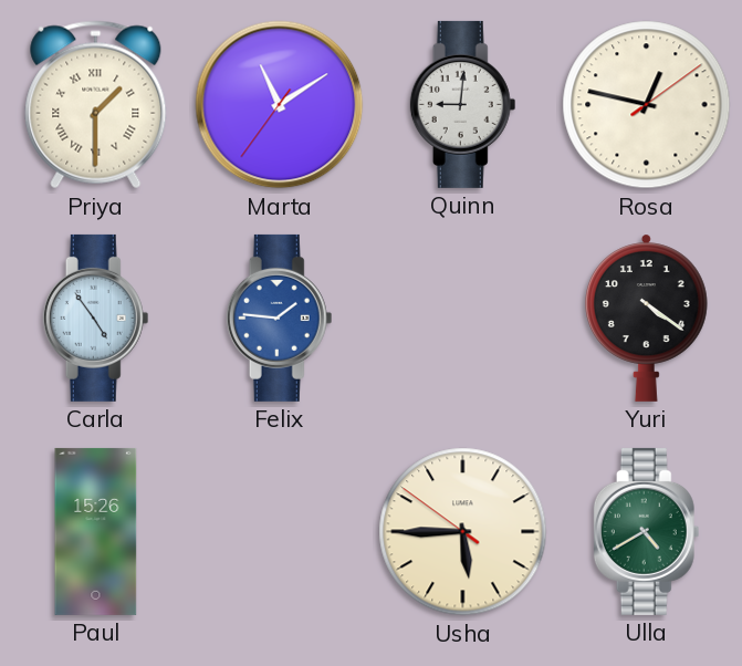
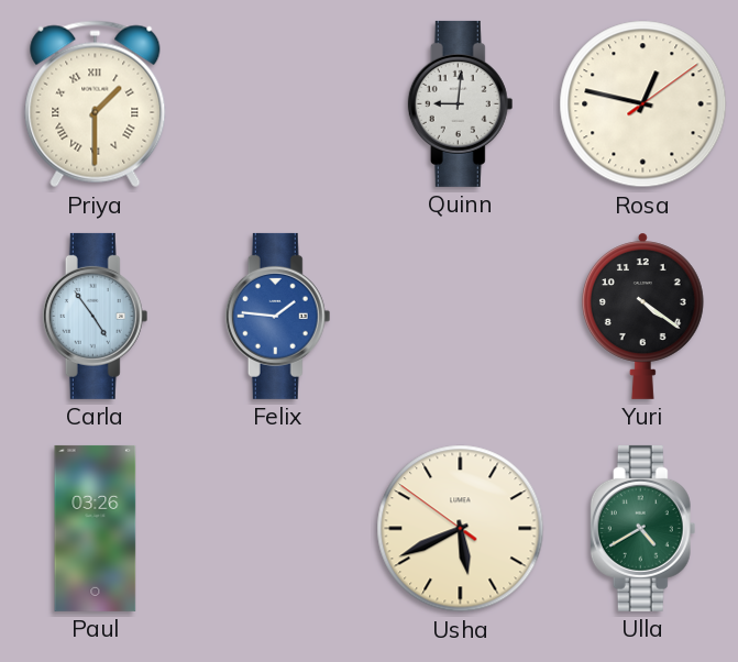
Marta: 11:09 -> none
Paul: 15:26 -> 03:26
Usha: 5:44 -> 5:40
